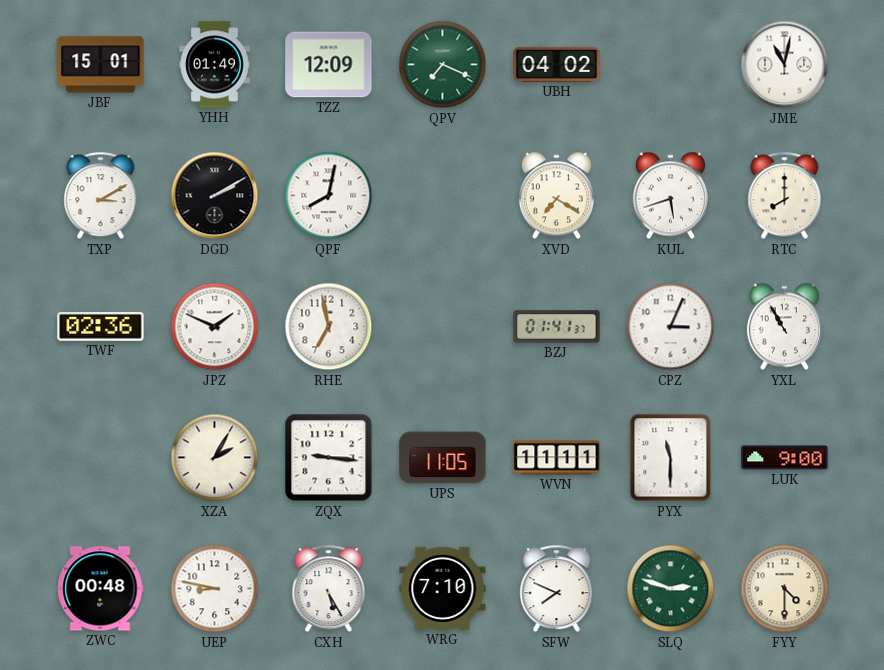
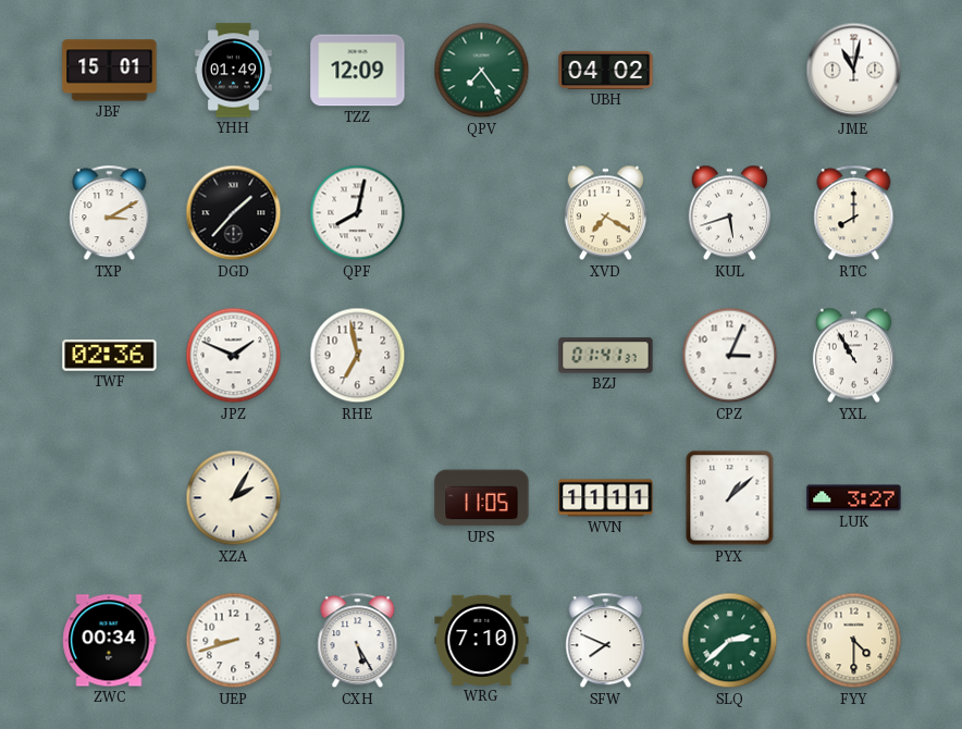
QPV: 7:19 -> 7:24
DGD: 2:10 -> 1:37
ZQX: 9:16 -> none
PYX: 11:30 -> 1:08
LUK: 9:00 -> 3:27
ZWC: 00:48 -> 00:34
UEP: 8:47 -> 8:42
SLQ: 2:48 -> 2:38
